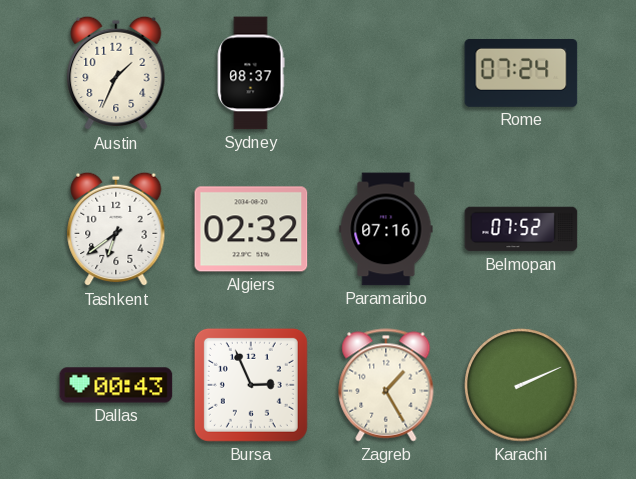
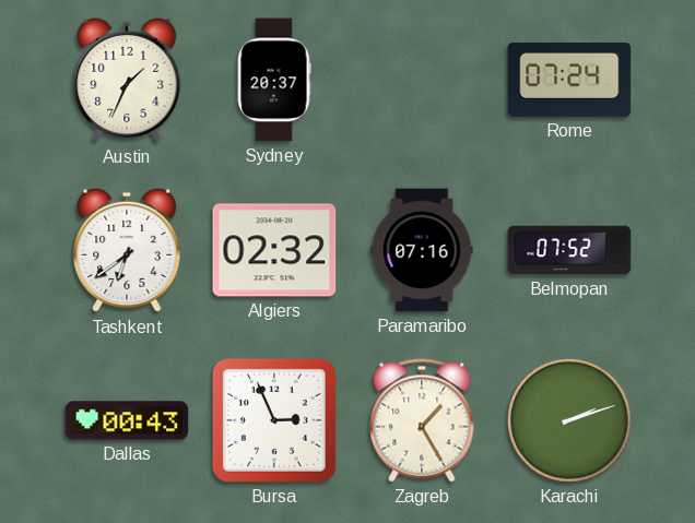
Sydney: 08:37 -> 20:37
Karachi: 2:11 -> 2:12
